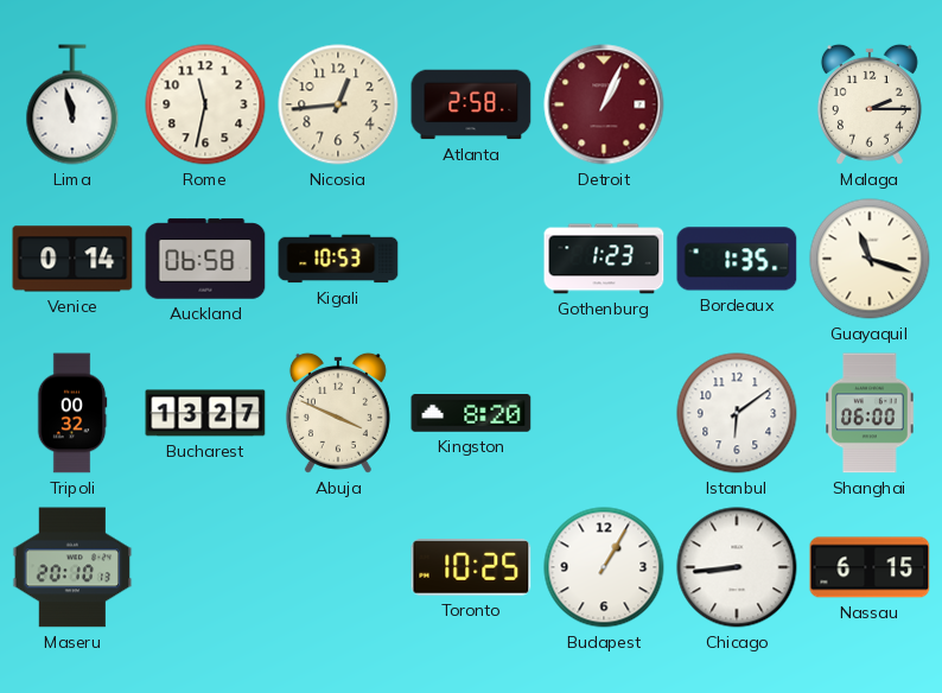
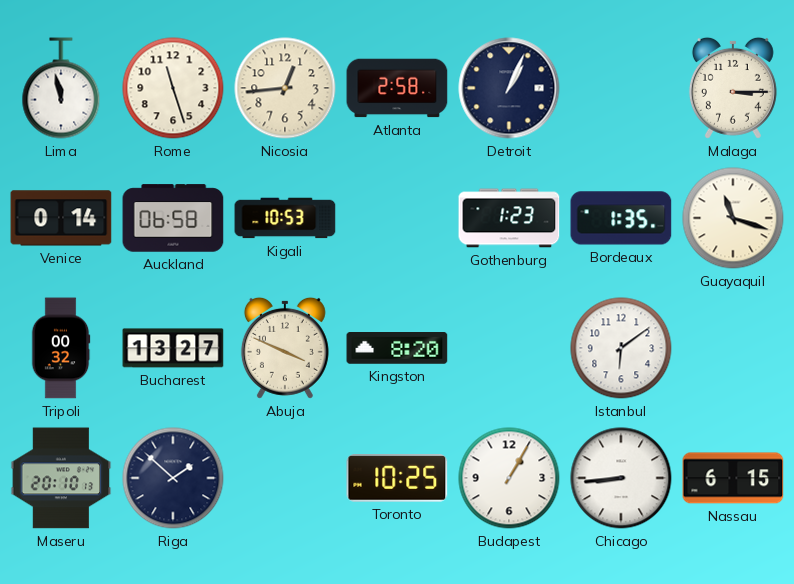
Rome: 11:32 -> 11:27
Detroit dial: burgundy -> navy
Malaga: 2:15 -> 3:15
Shanghai: 06:00 -> none
Riga: none -> 1:52
